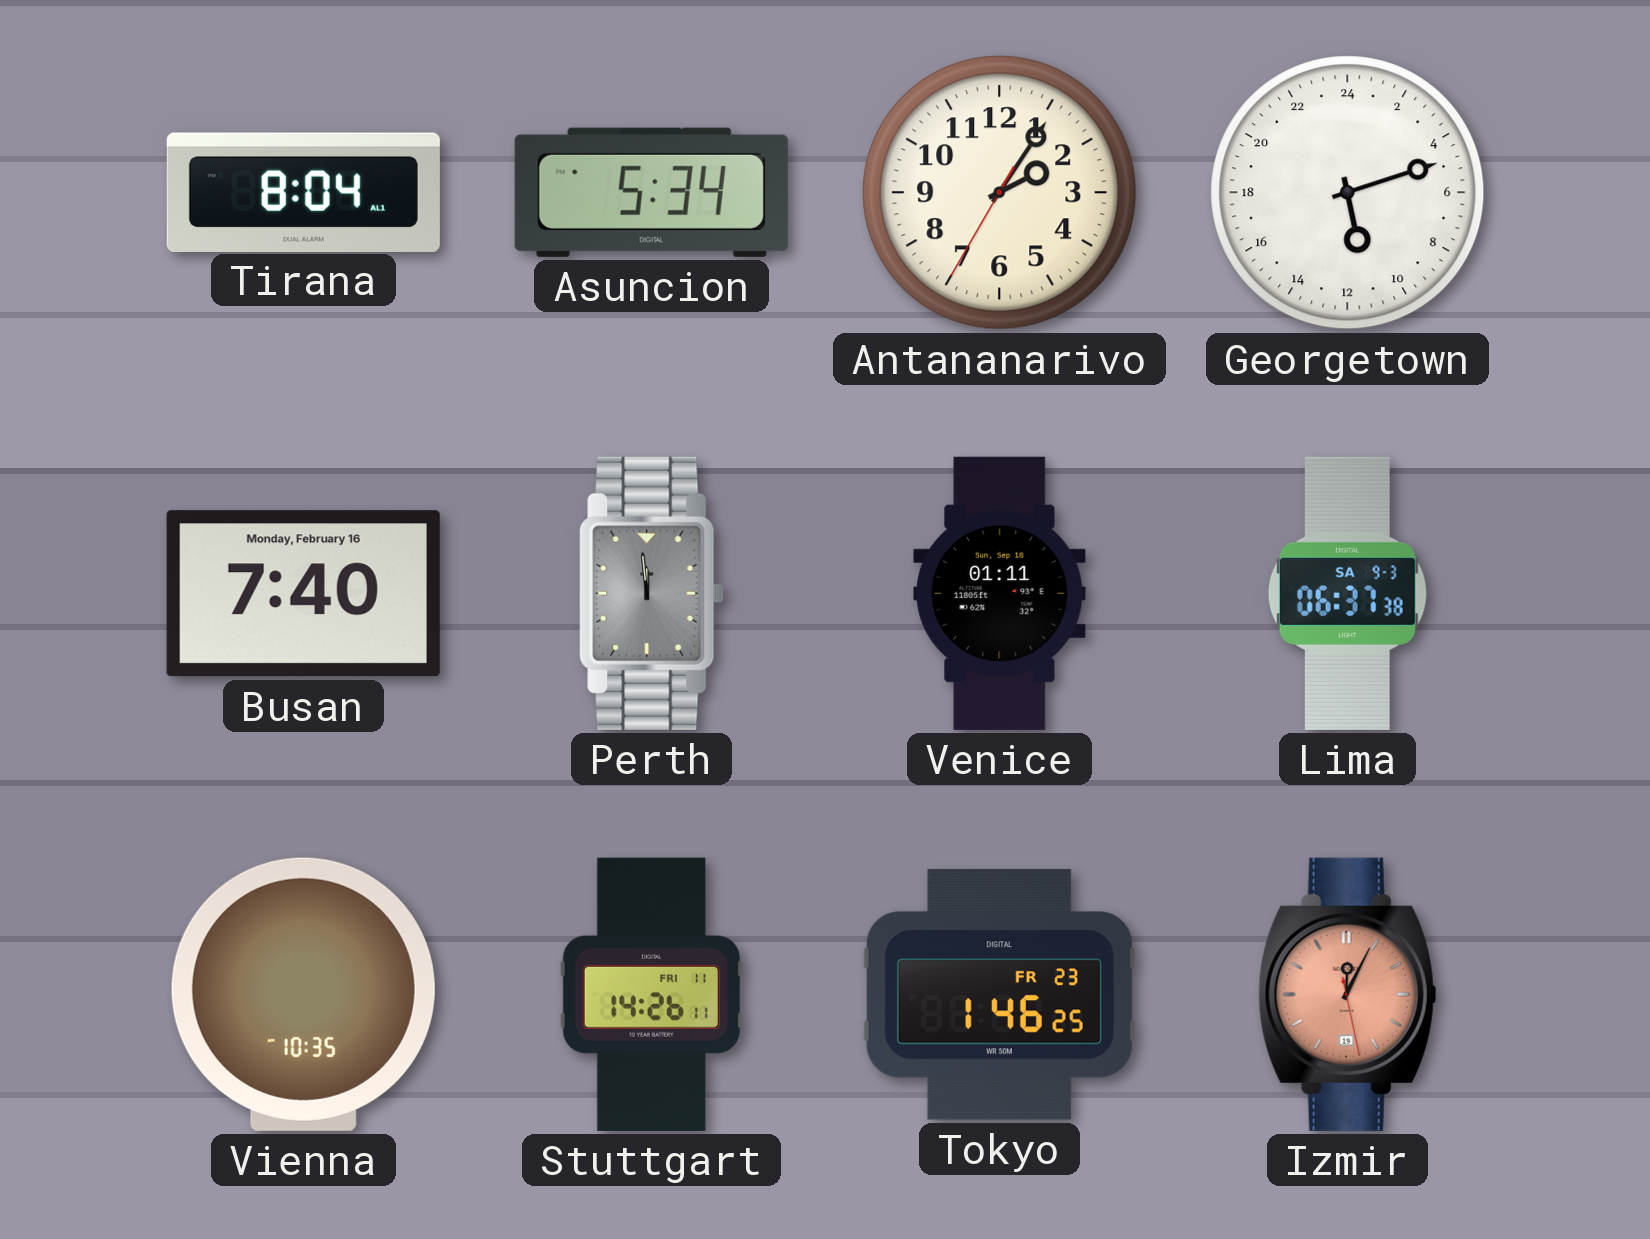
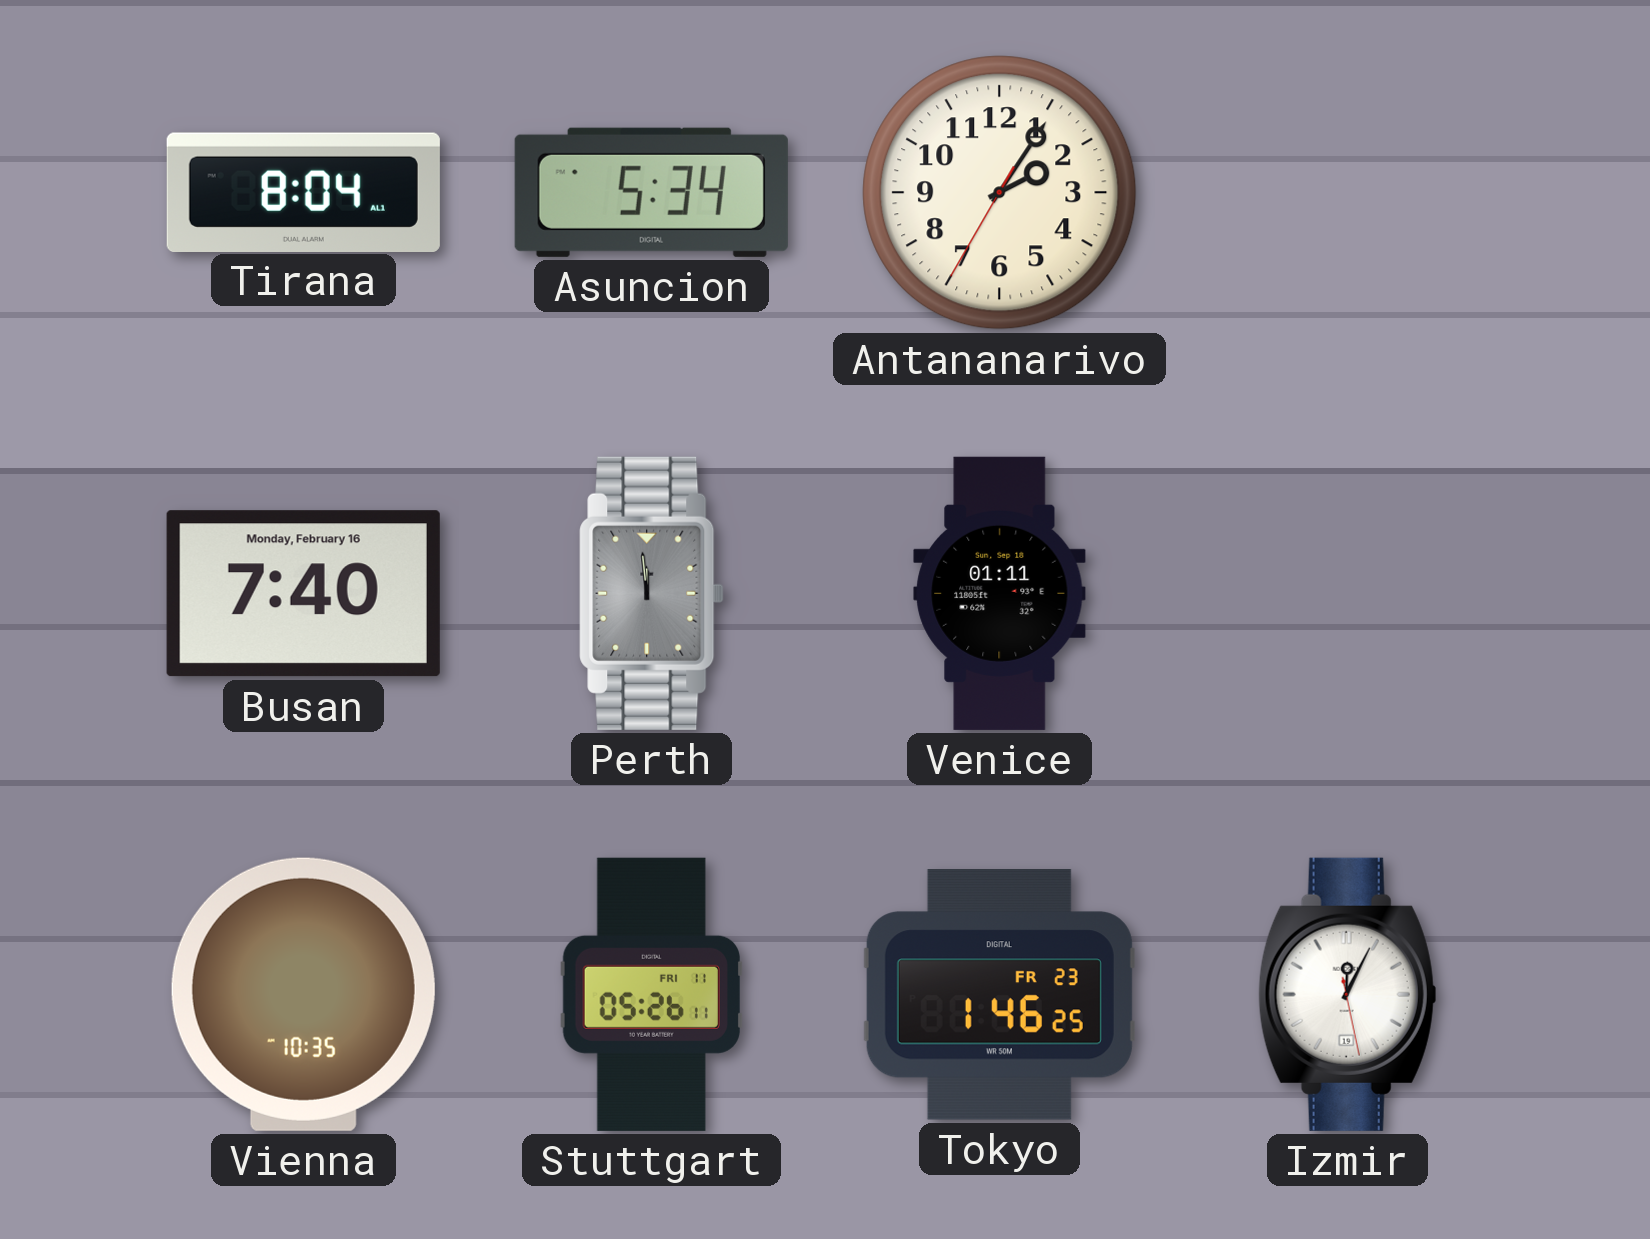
Georgetown: 11:12 -> none
Lima: 06:37 -> none
Stuttgart: 14:26 -> 05:26
Izmir dial: salmon -> white
